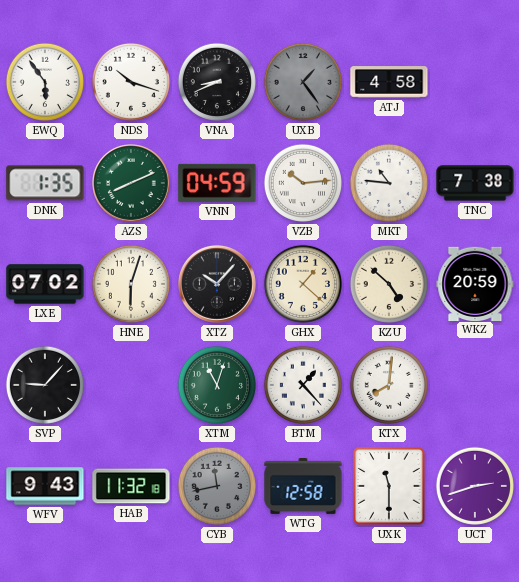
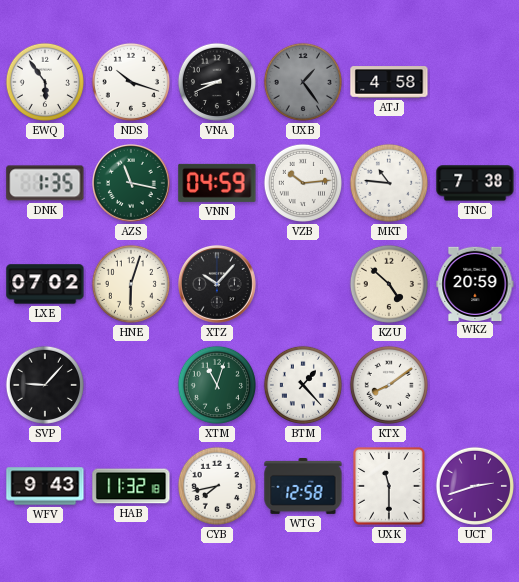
AZS: 8:11 -> 11:17
GHX: 1:22 -> none
KTX: 8:01 -> 8:09
CYB: 11:43 -> 7:43
CYB dial: grey -> white
